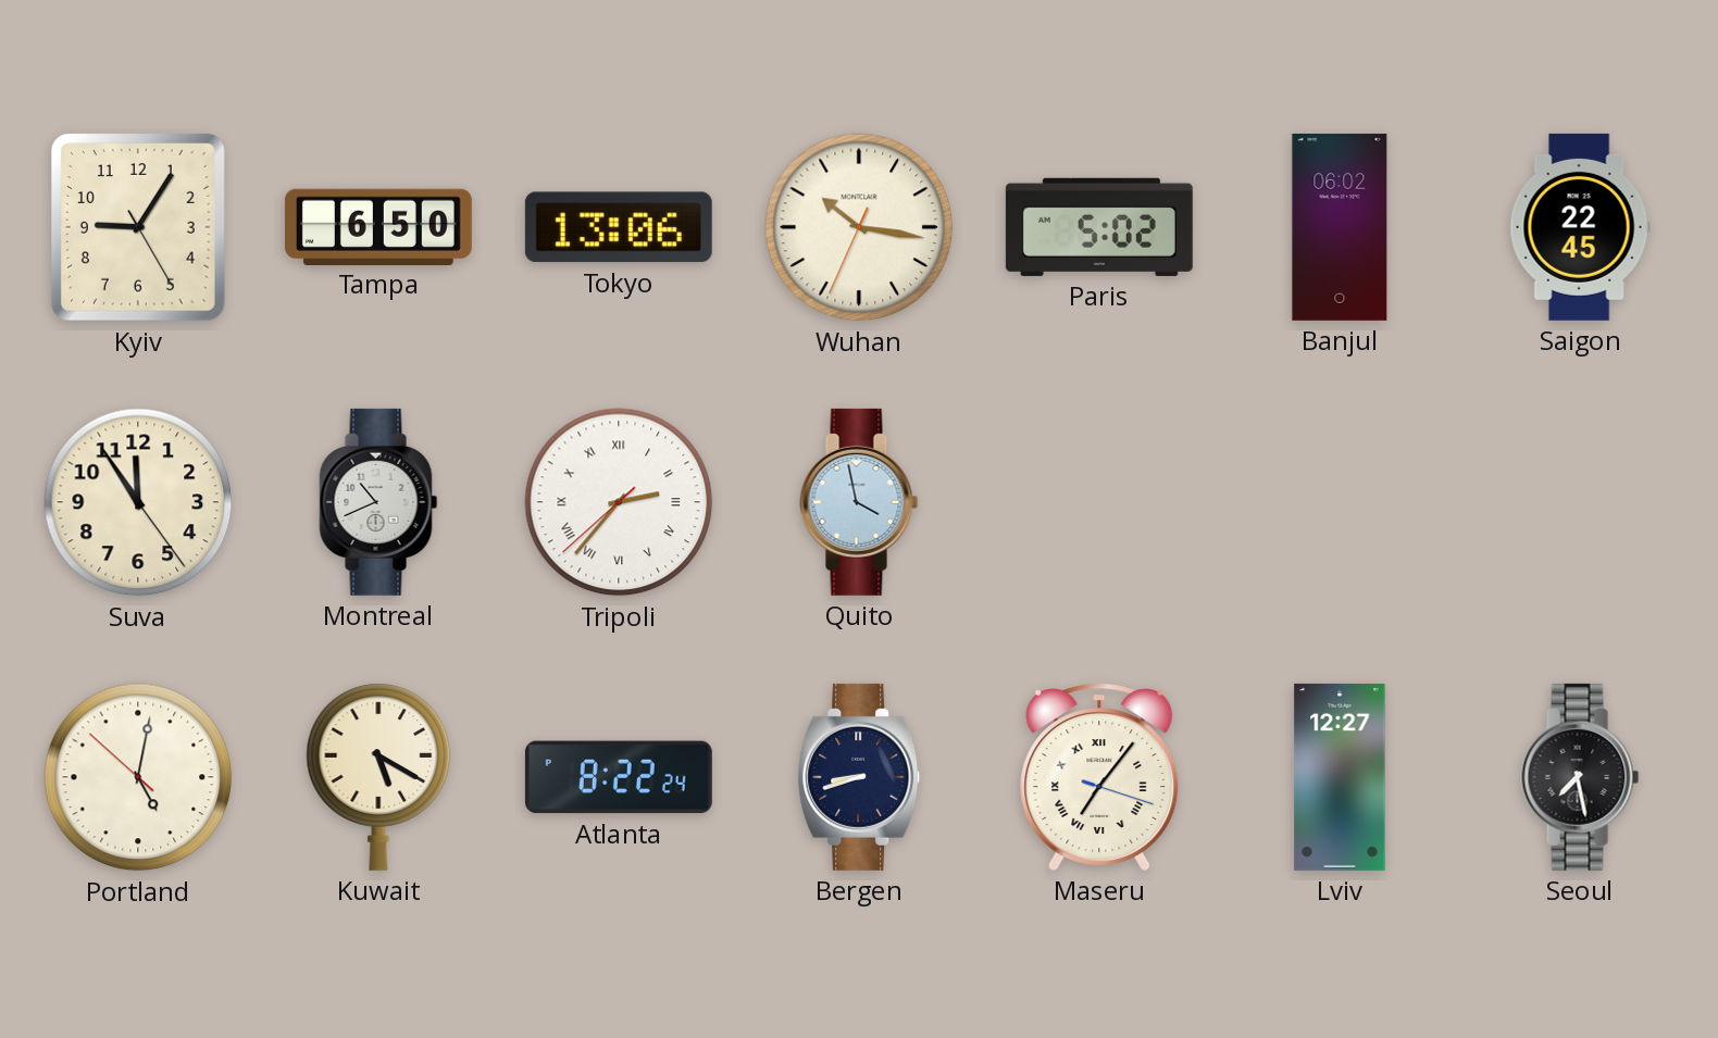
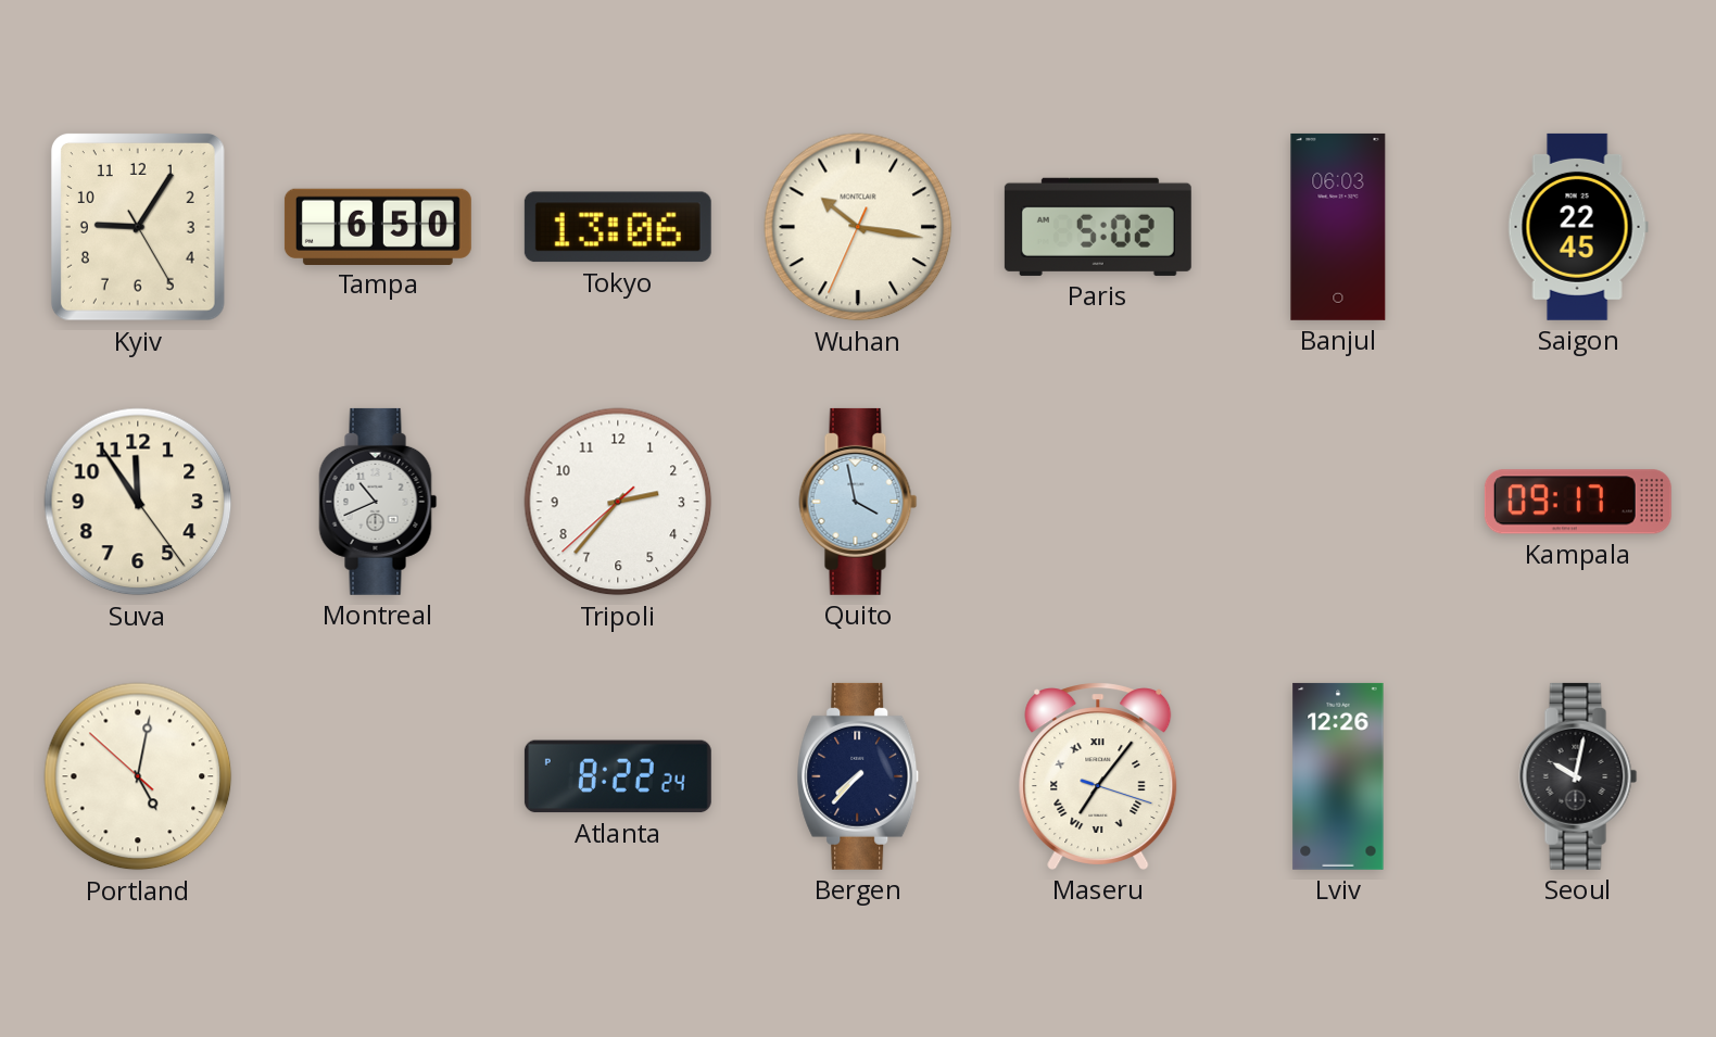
Banjul: 06:02 -> 06:03
Tripoli numerals: Roman -> Arabic
Kampala: none -> 09:17
Kuwait: 5:20 -> none
Bergen: 8:42 -> 7:37
Lviv: 12:27 -> 12:26
Seoul: 7:28 -> 10:02
